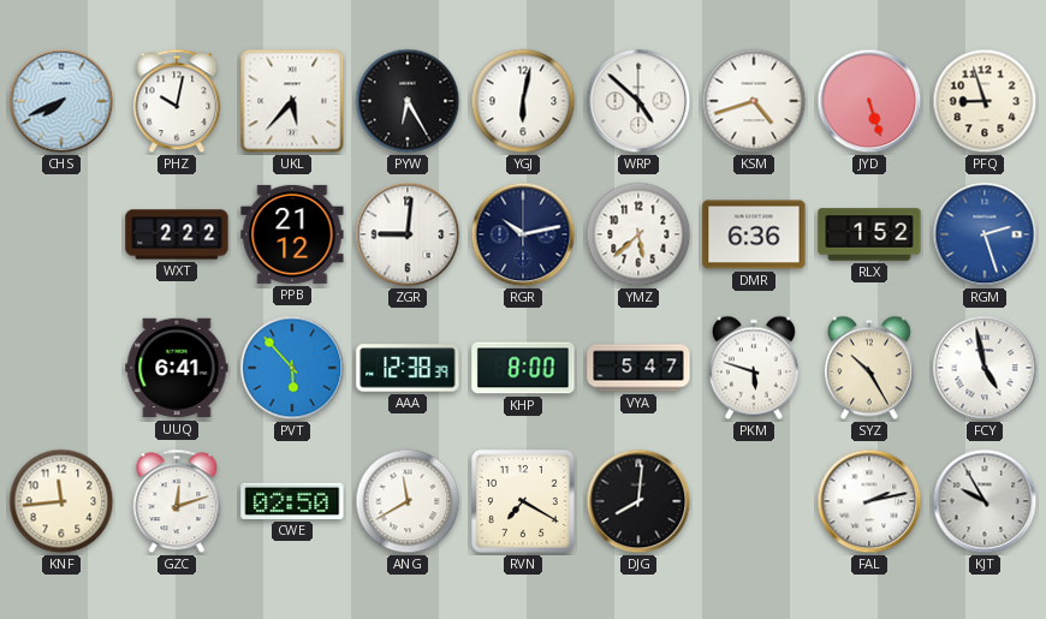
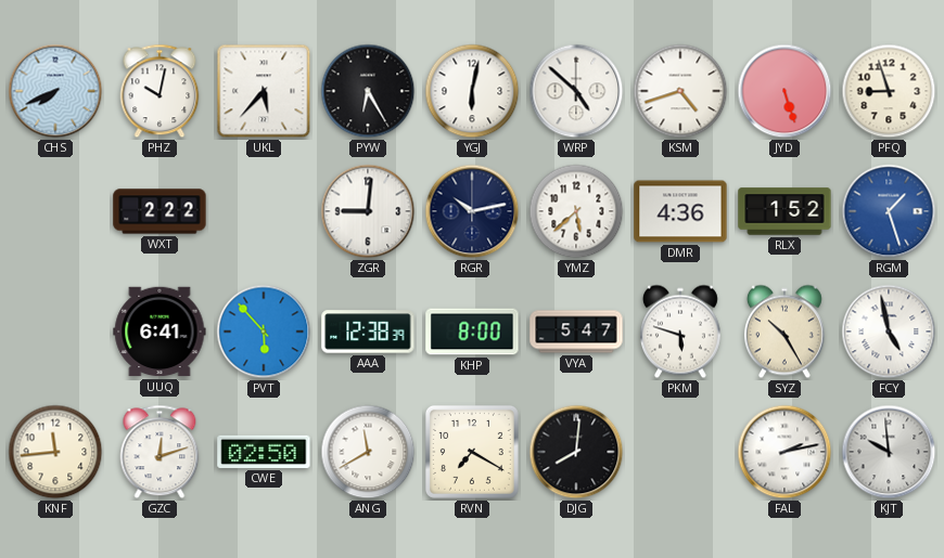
PPB: 21:12 -> none
DMR: 6:36 -> 4:36
RGM: 2:27 -> 1:27
KJT: 9:55 -> 9:59
